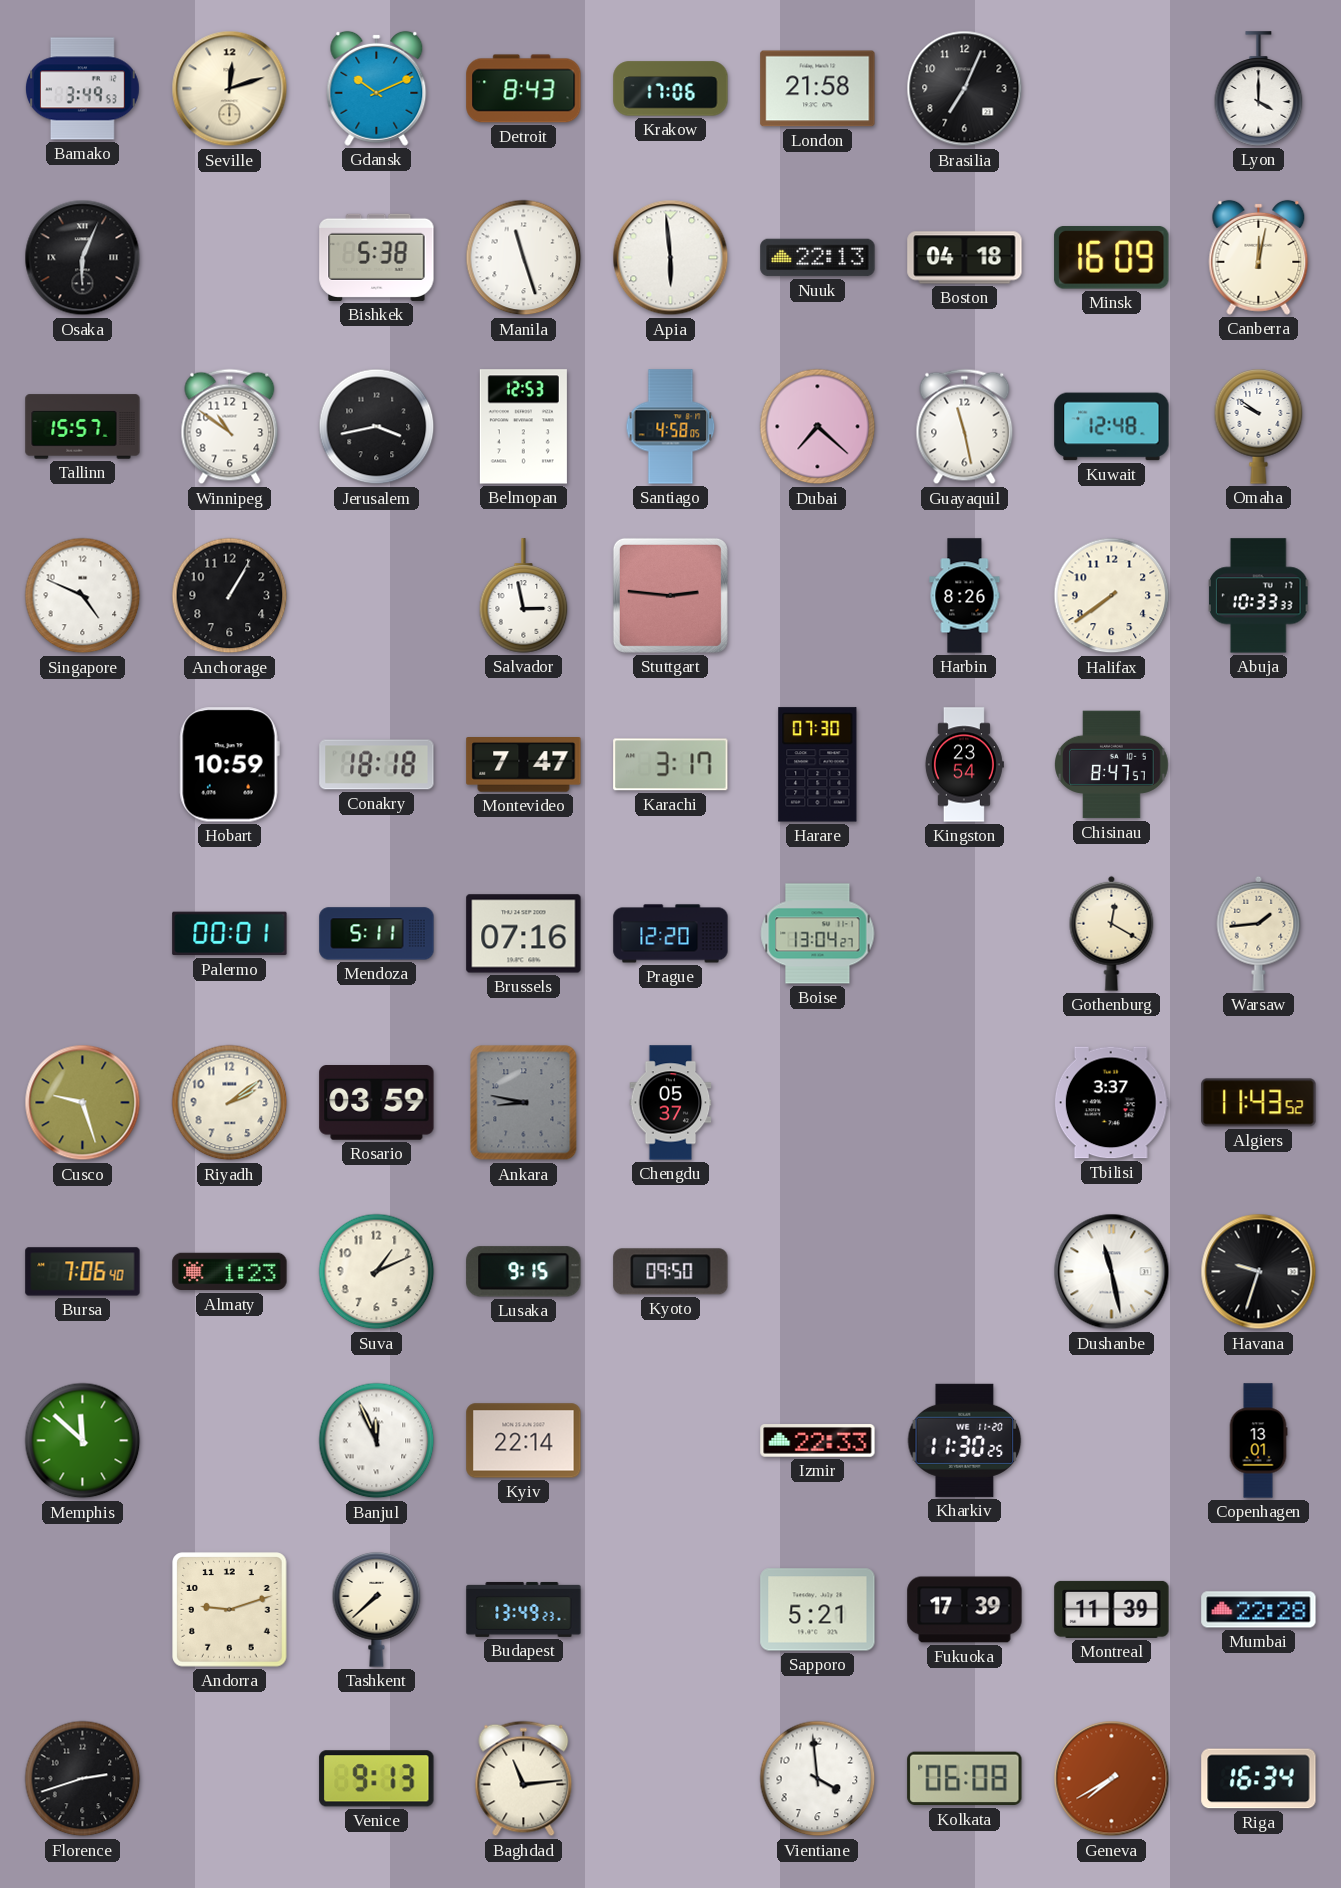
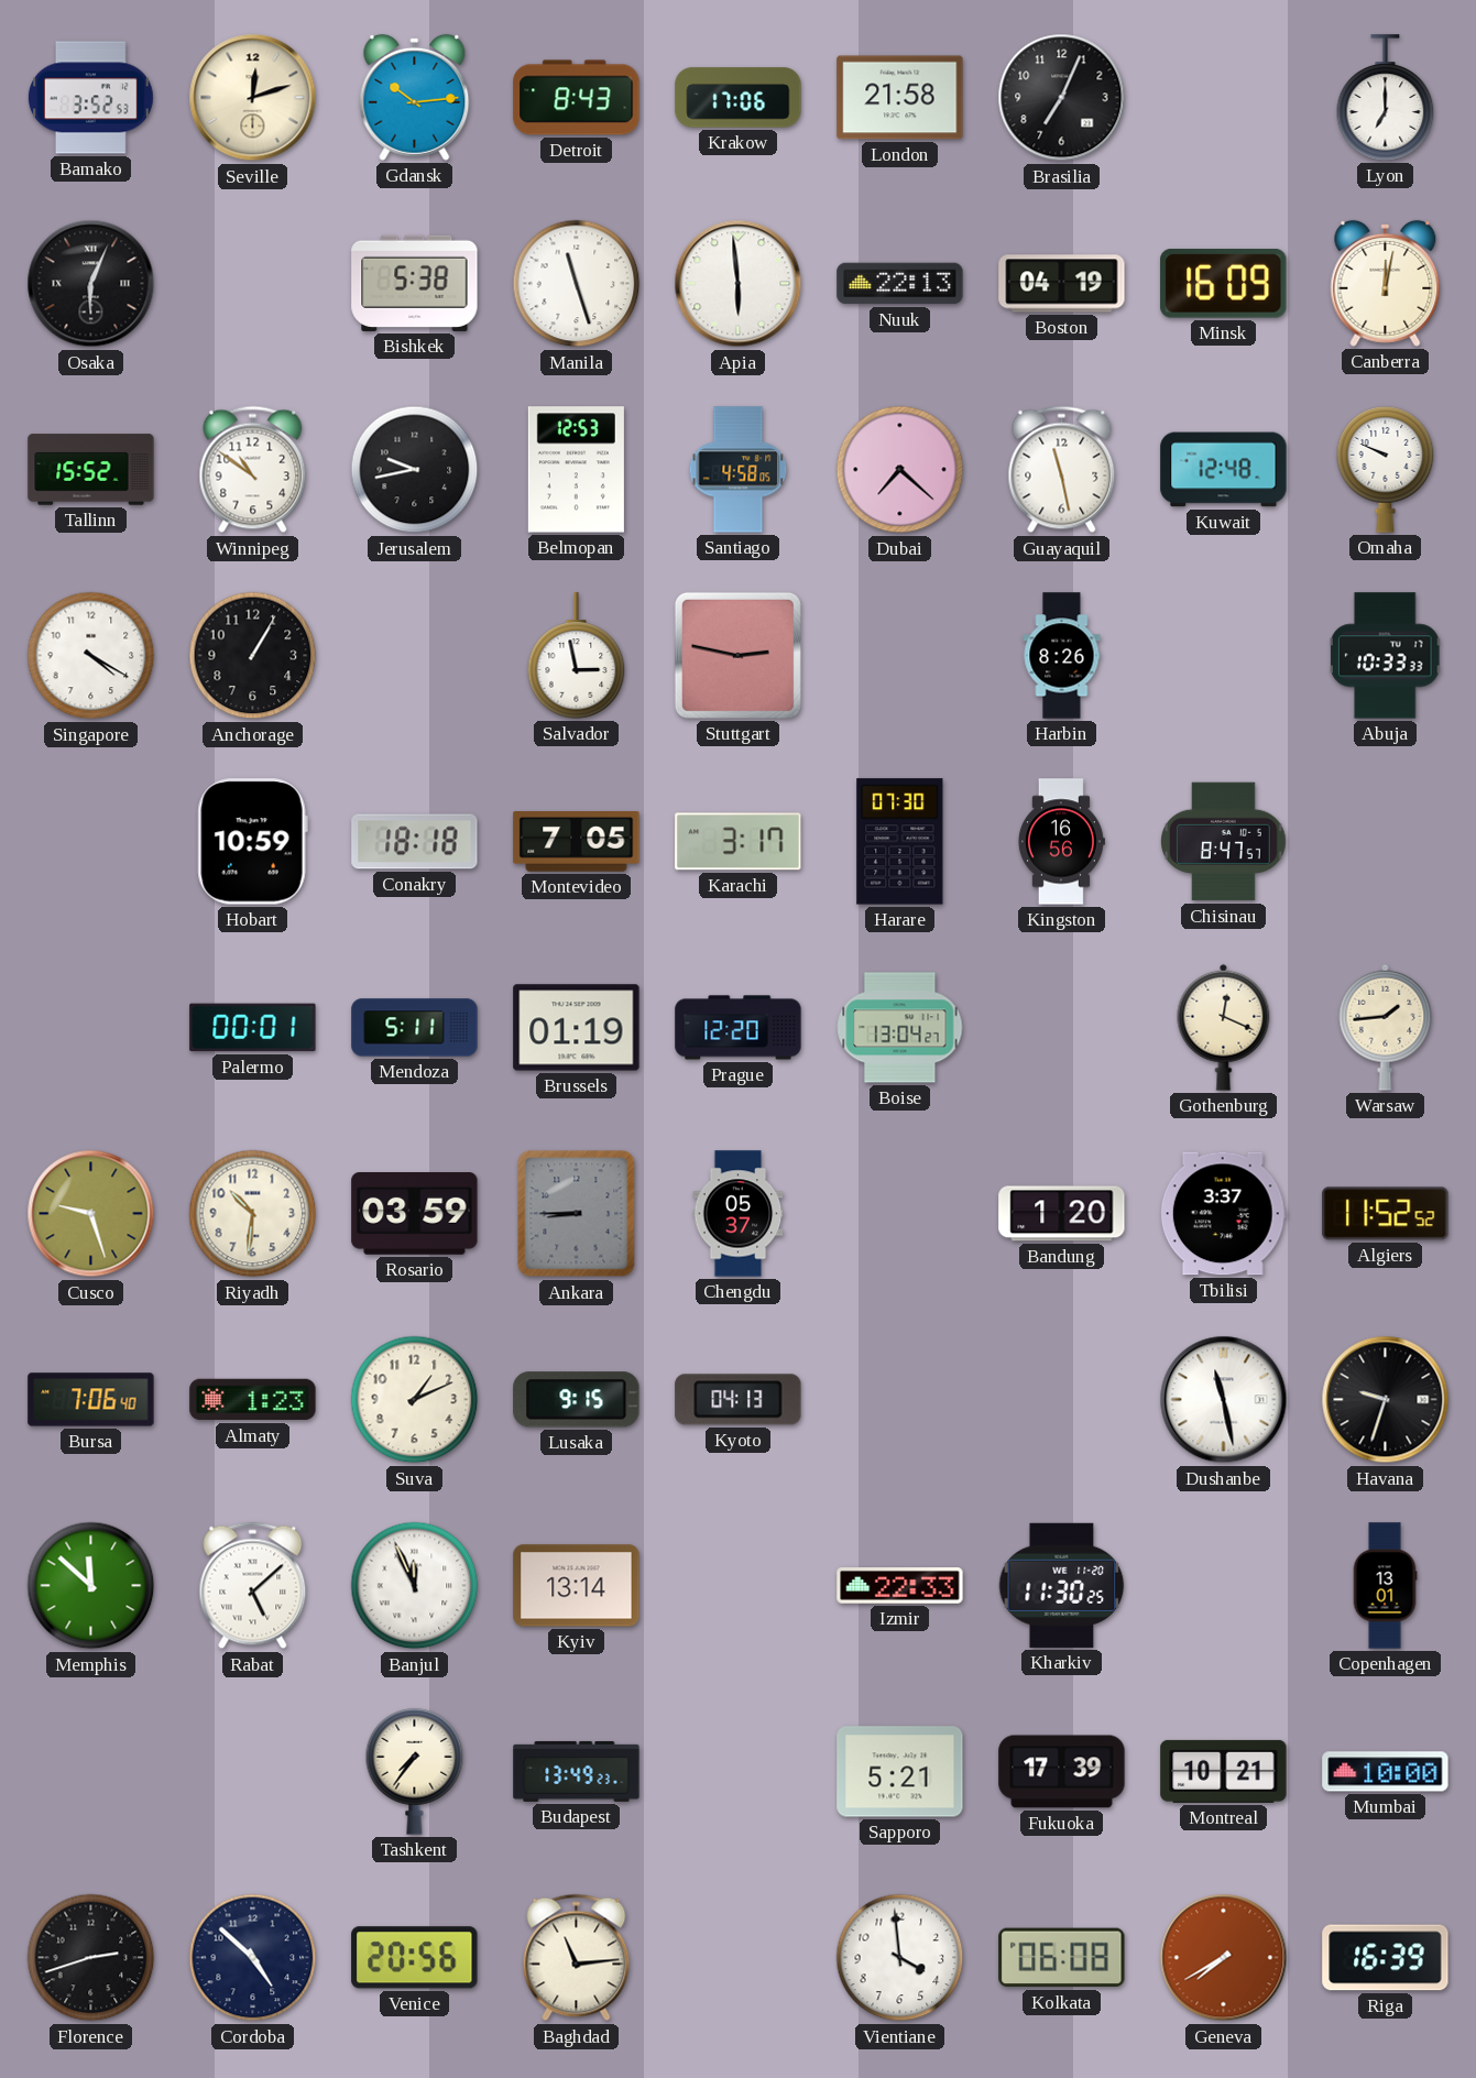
Bamako: 3:49 -> 3:52
Gdansk: 10:11 -> 10:14
Lyon: 4:00 -> 7:00
Boston: 04:18 -> 04:19
Tallinn: 15:57 -> 15:52
Jerusalem: 3:43 -> 9:43
Omaha: 9:51 -> 9:49
Singapore: 4:49 -> 4:20
Stuttgart: 2:46 -> 2:47
Halifax: 7:39 -> none
Montevideo: 7:47 -> 7:05
Kingston: 23:54 -> 16:56
Brussels: 07:16 -> 01:19
Gothenburg: 12:20 -> 12:19
Riyadh: 2:09 -> 10:31
Ankara: 8:47 -> 8:45
Bandung: none -> 1:20
Algiers: 11:43 -> 11:52
Kyoto: 09:50 -> 04:13
Rabat: none -> 5:08
Kyiv: 22:14 -> 13:14
Andorra: 9:12 -> none
Tashkent: 7:38 -> 7:36
Montreal: 11:39 -> 10:21
Mumbai: 22:28 -> 10:00
Cordoba: none -> 4:52
Venice: 9:13 -> 20:56
Riga: 16:34 -> 16:39
